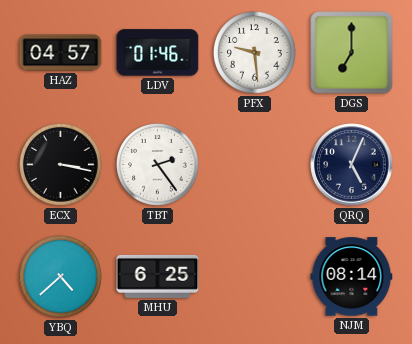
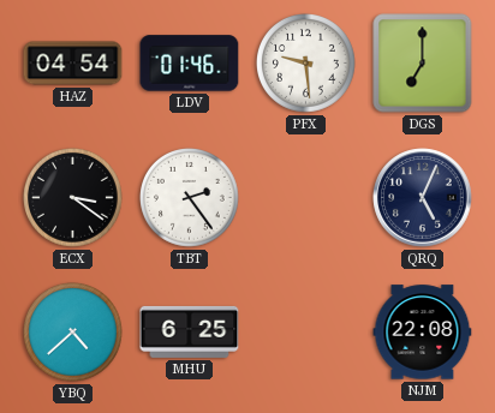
HAZ: 04:57 -> 04:54
ECX: 3:17 -> 3:21
NJM: 08:14 -> 22:08
